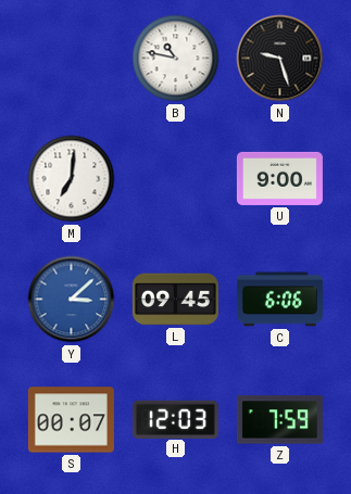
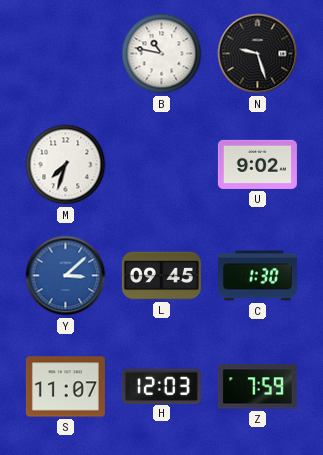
M: 7:01 -> 7:33
U: 9:00 -> 9:02
C: 6:06 -> 1:30
S: 00:07 -> 11:07
